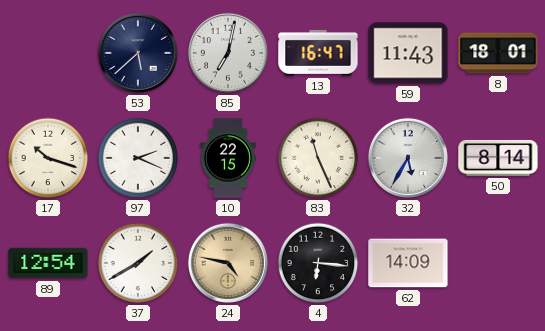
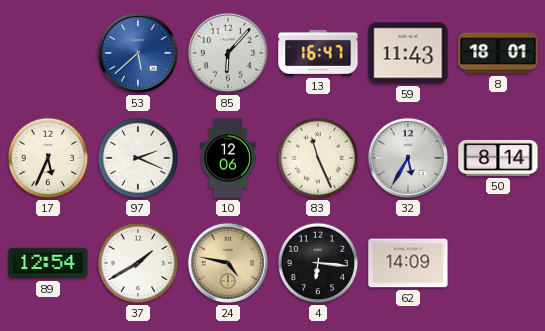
53 dial: navy -> blue
85: 7:02 -> 6:07
17: 10:18 -> 5:34
10: 22:15 -> 12:06
